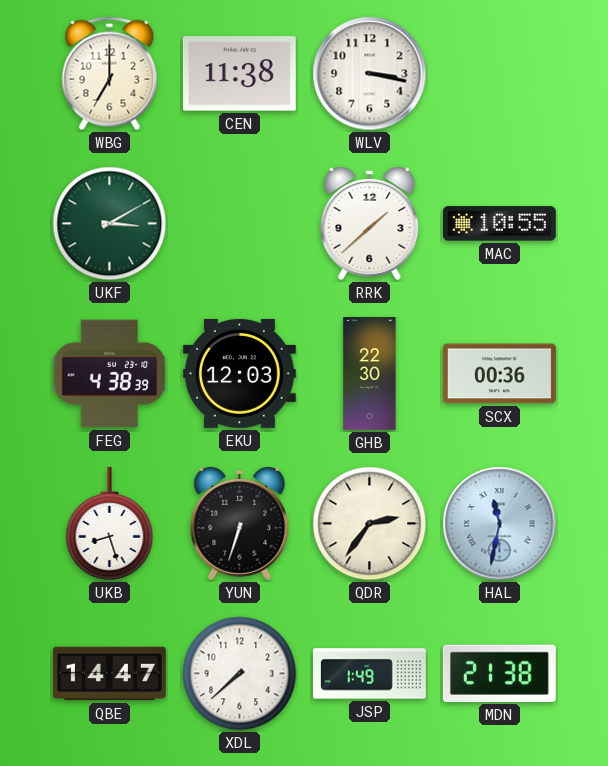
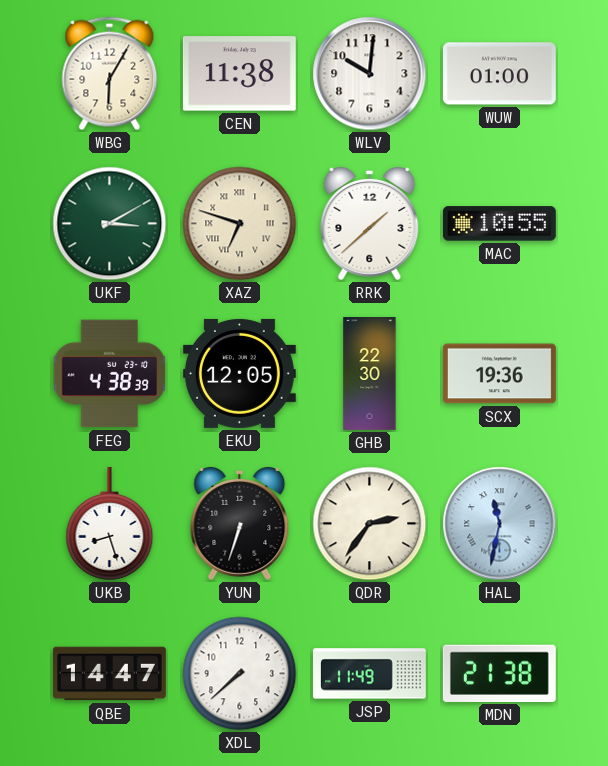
WBG: 7:00 -> 6:05
WLV: 3:17 -> 10:01
WUW: none -> 01:00
XAZ: none -> 6:48
EKU: 12:03 -> 12:05
SCX: 00:36 -> 19:36
JSP: 1:49 -> 11:49
